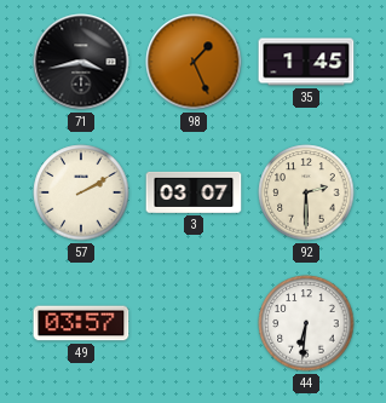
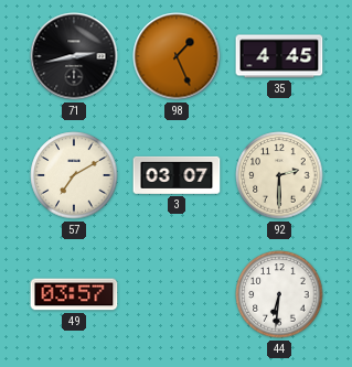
71: 3:43 -> 2:43
35: 1:45 -> 4:45
57: 2:10 -> 7:10
